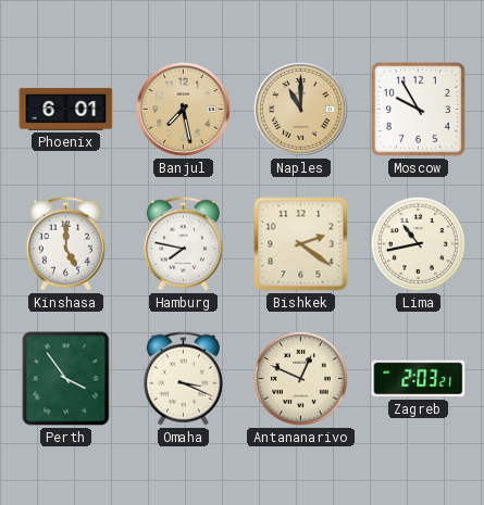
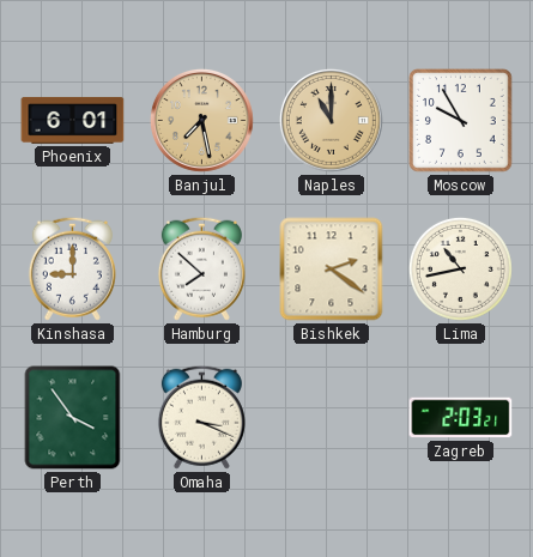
Kinshasa: 5:00 -> 9:00
Hamburg: 7:47 -> 7:52
Antananarivo: 12:49 -> none
